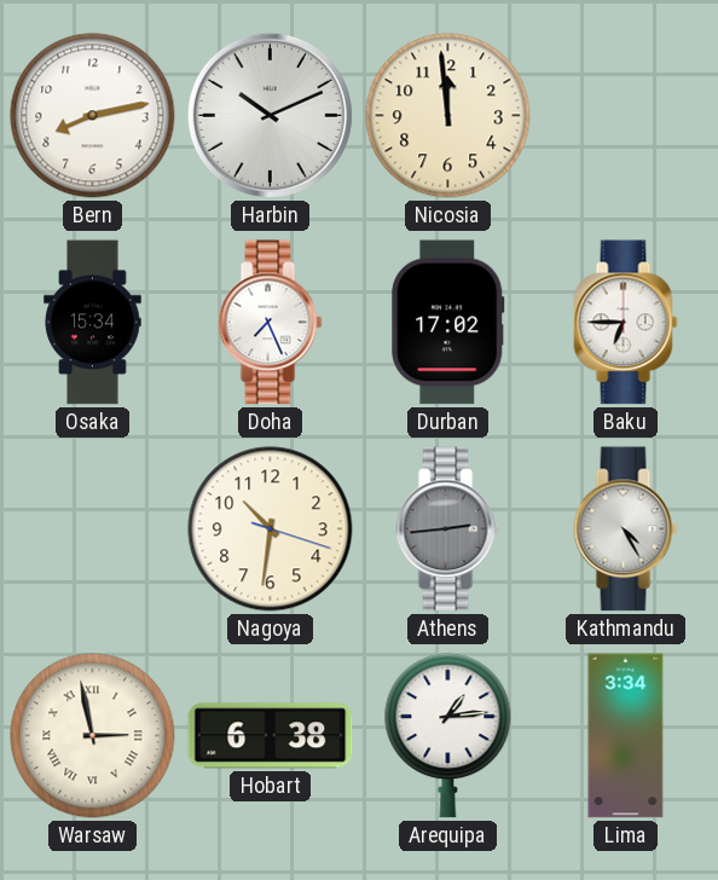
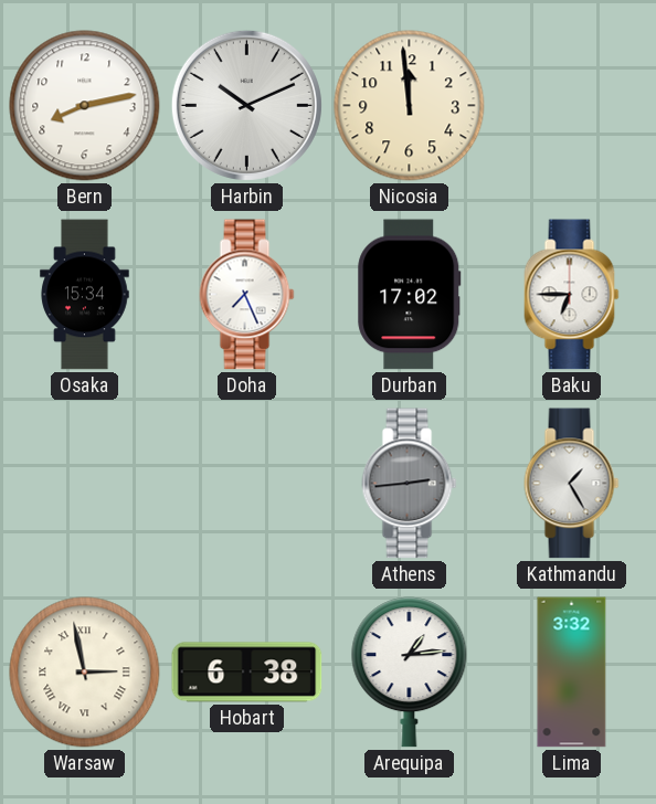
Nagoya: 10:31 -> none
Kathmandu: 4:25 -> 1:25
Lima: 3:34 -> 3:32
